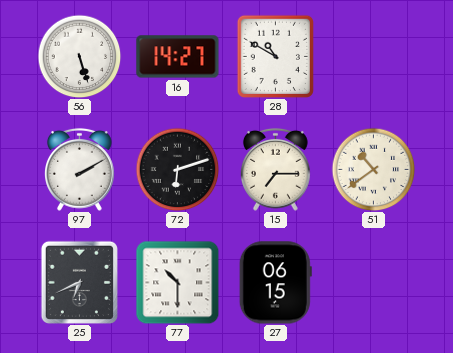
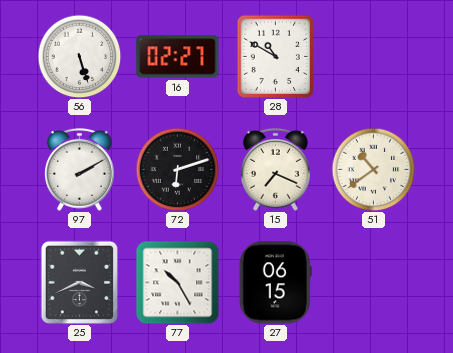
16: 14:27 -> 02:27
15: 7:15 -> 7:19
25: 6:41 -> 3:41
77: 10:30 -> 10:25
